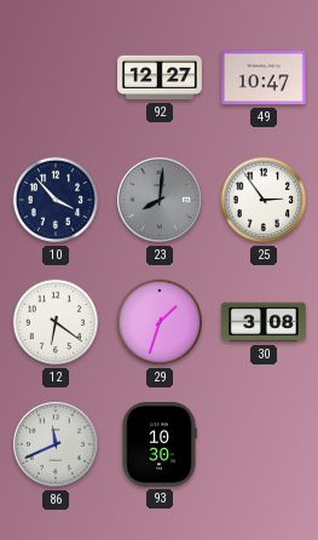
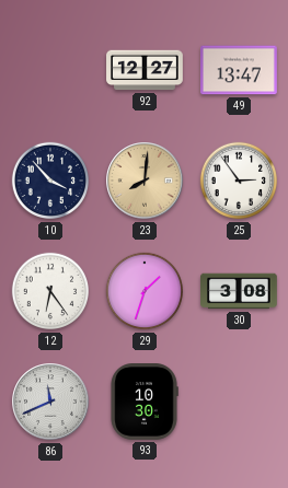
49: 10:47 -> 13:47
23 dial: grey -> champagne
12: 6:21 -> 6:24
